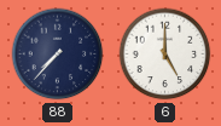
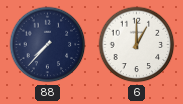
6: 5:00 -> 1:00
